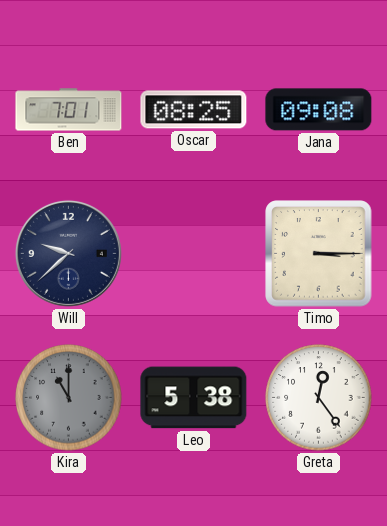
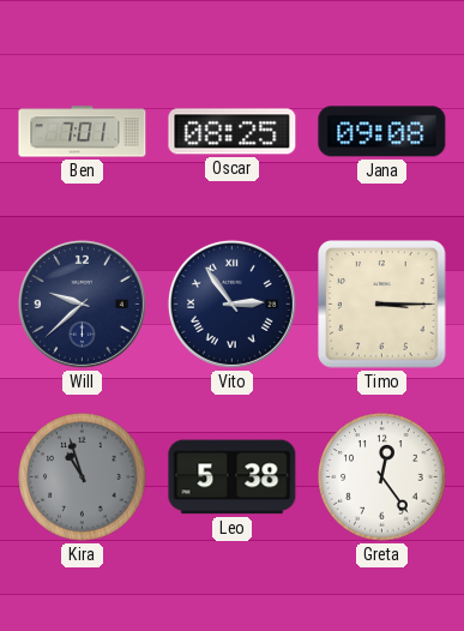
Vito: none -> 2:54
Kira: 11:00 -> 10:57
